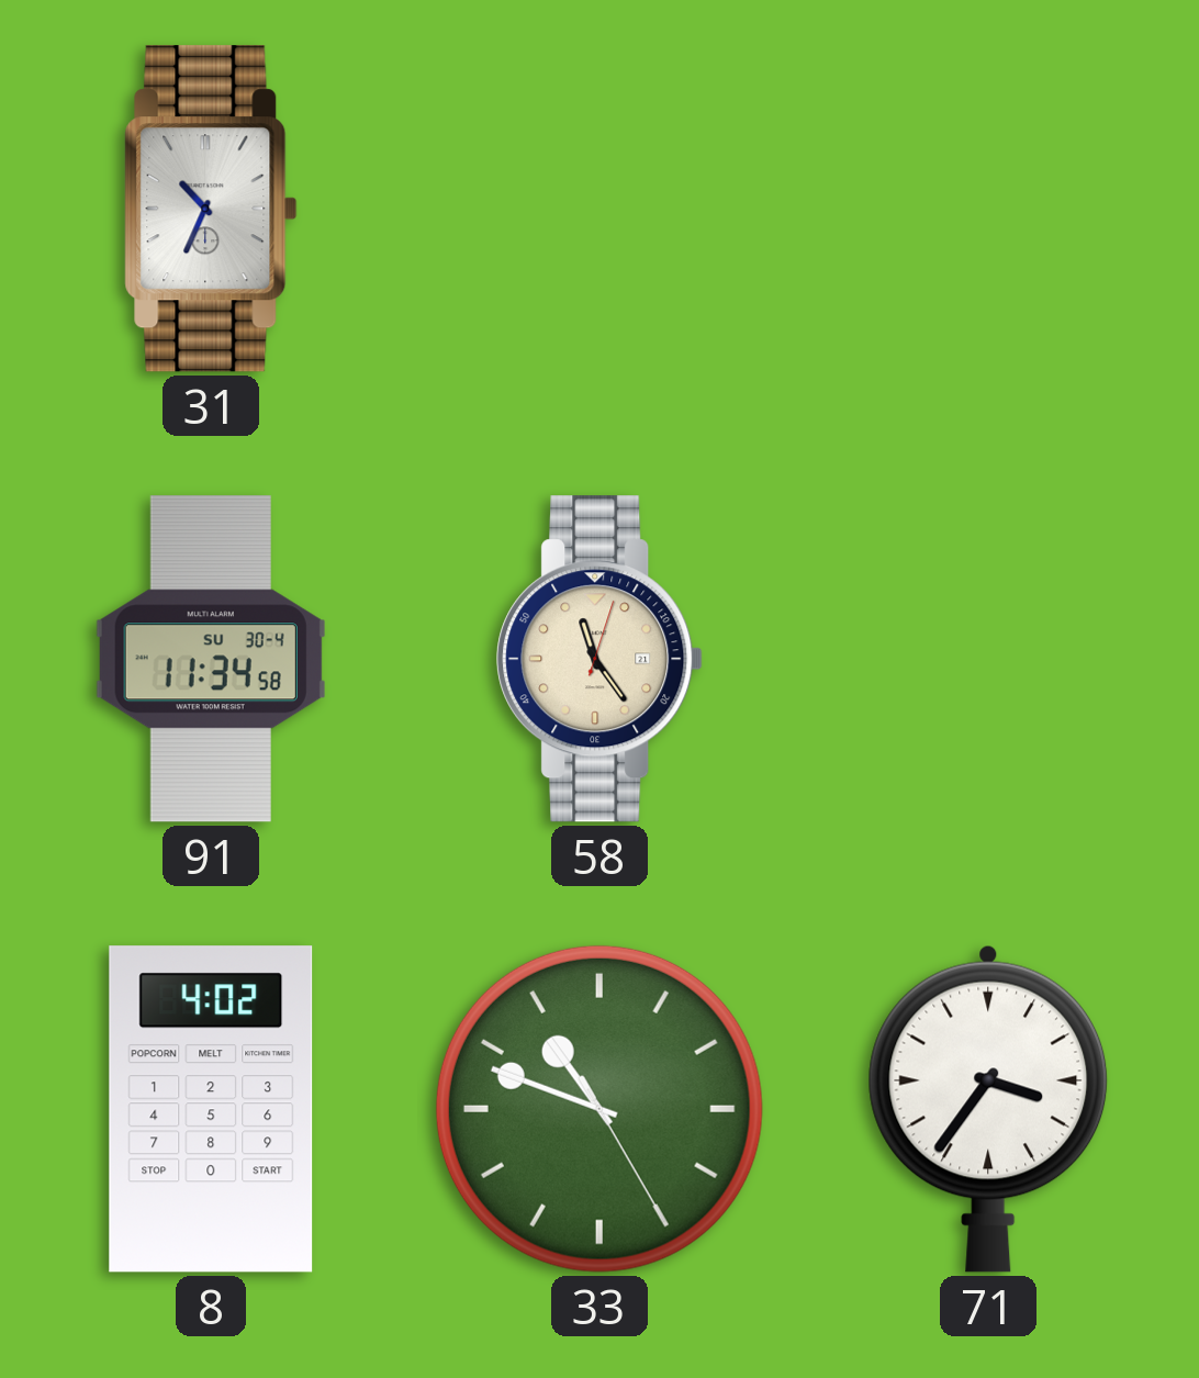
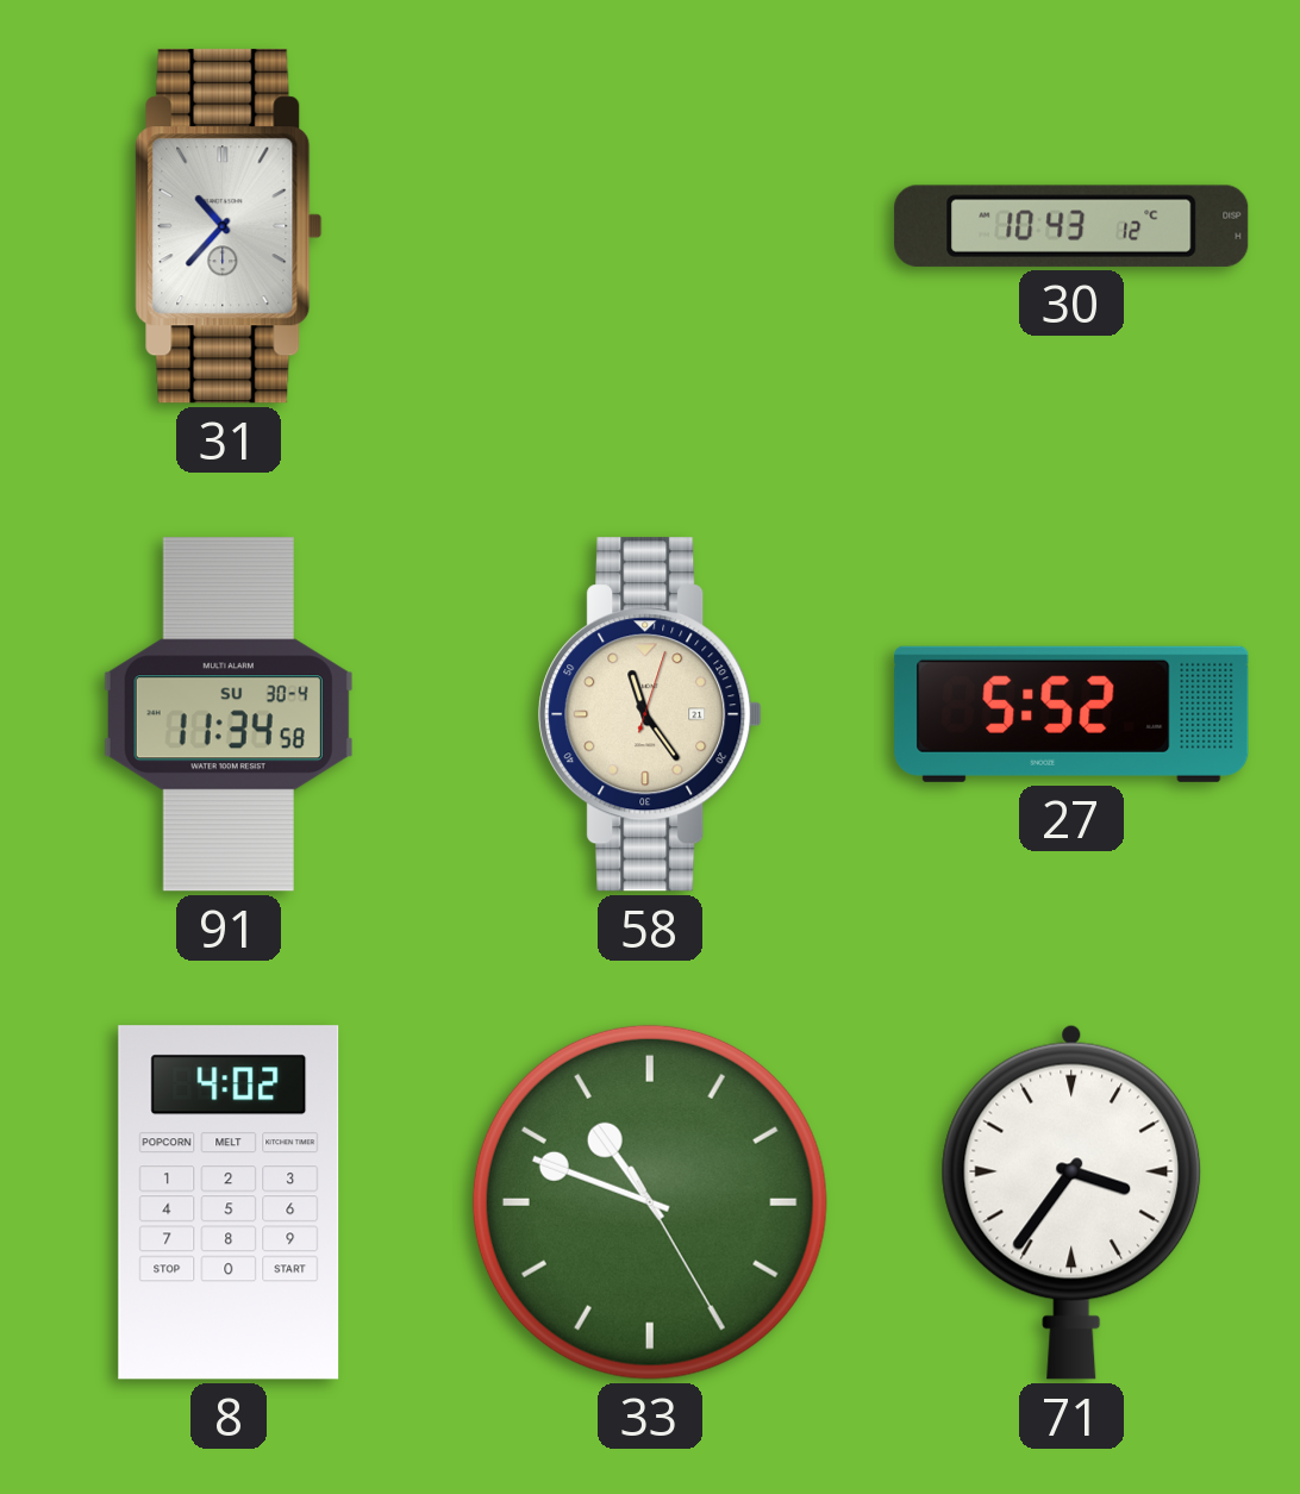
31: 10:34 -> 10:37
30: none -> 10:43
27: none -> 5:52
